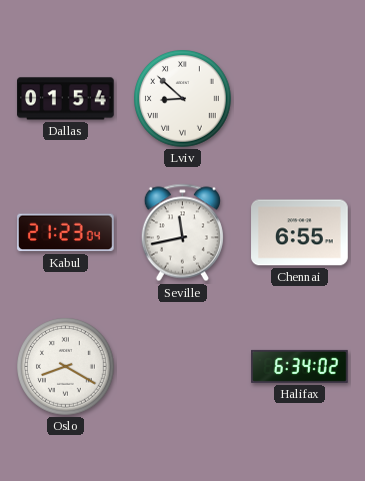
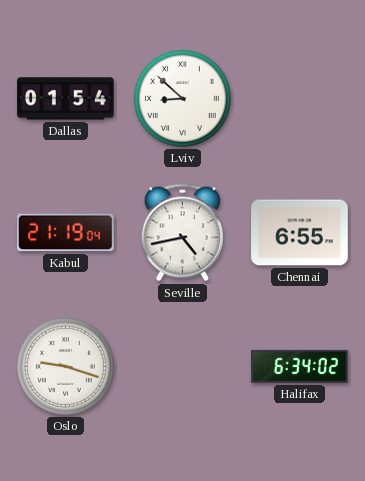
Kabul: 21:23 -> 21:19
Seville: 11:43 -> 4:43
Oslo: 8:20 -> 9:18
